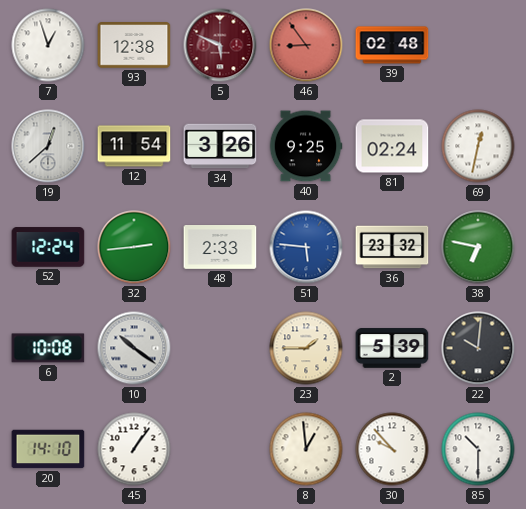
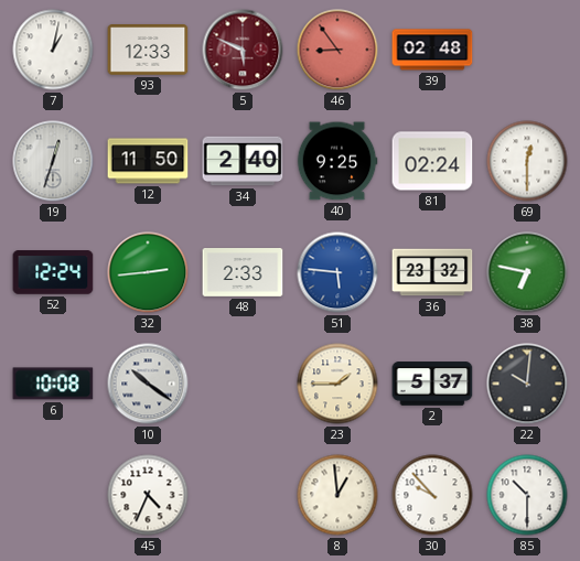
7: 12:57 -> 1:02
93: 12:38 -> 12:33
19: 12:38 -> 12:33
12: 11:54 -> 11:50
34: 3:26 -> 2:40
69: 12:32 -> 12:30
2: 5:39 -> 5:37
20: 14:10 -> none
45: 1:06 -> 4:34
